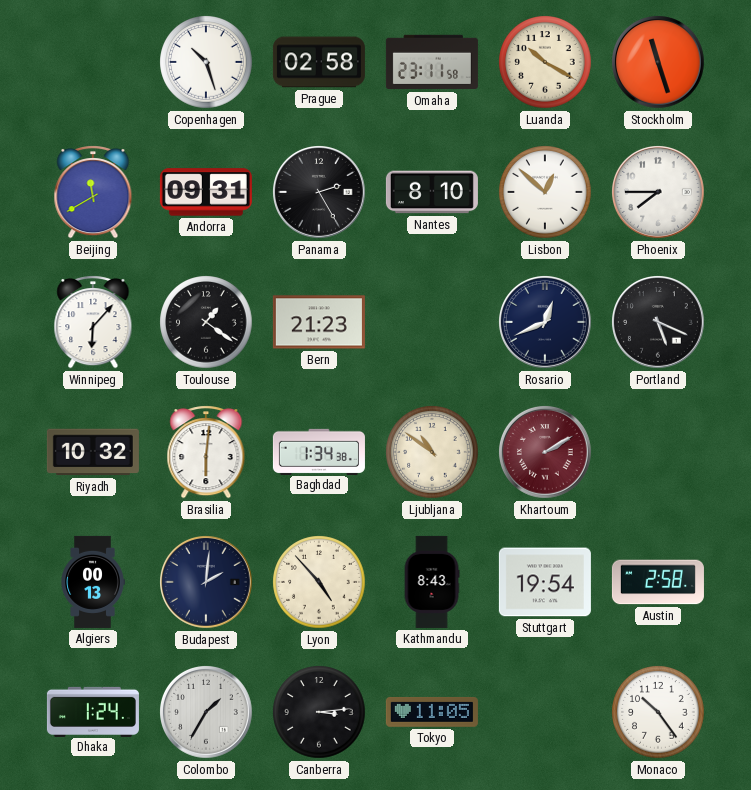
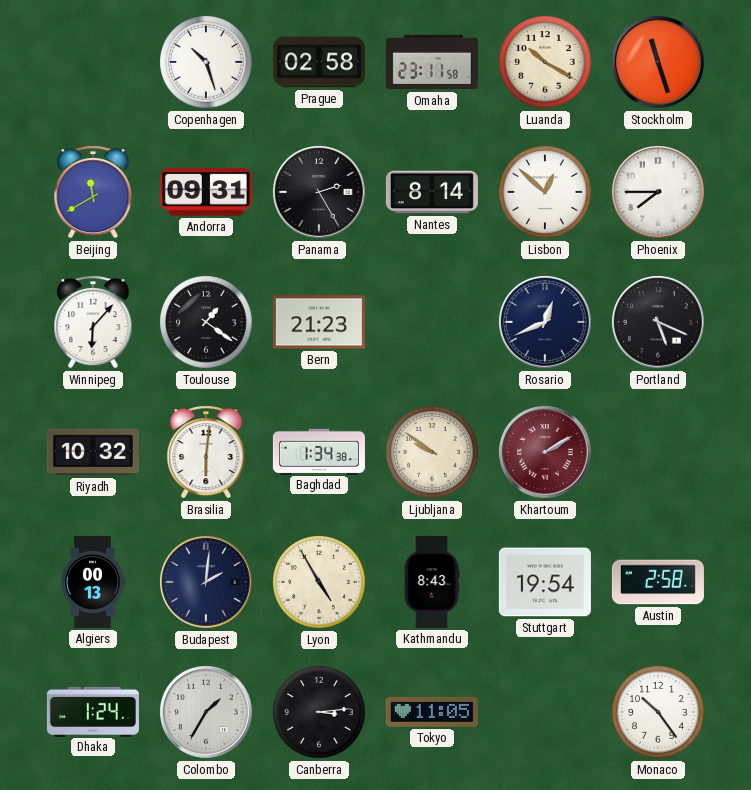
Nantes: 8:10 -> 8:14
Ljubljana: 10:51 -> 9:51
Lyon: 4:53 -> 4:55
